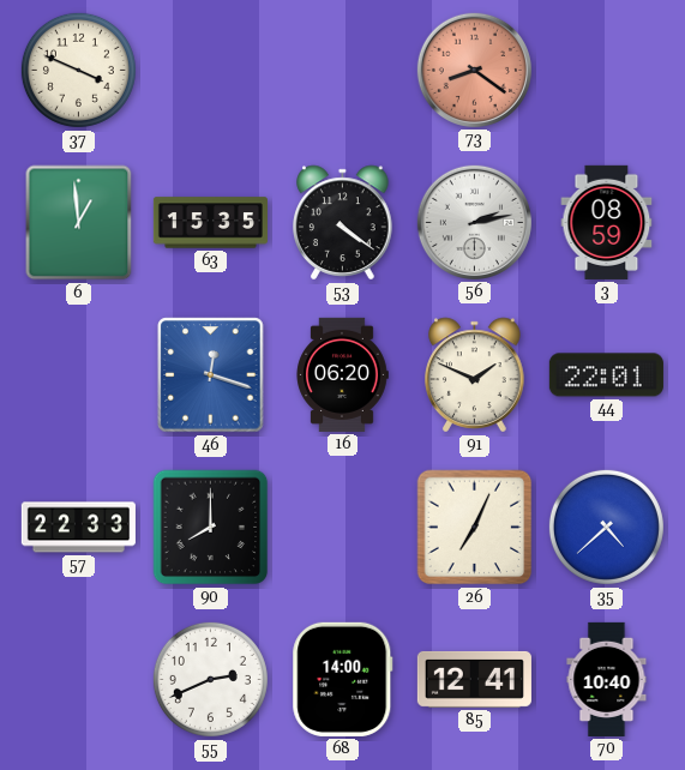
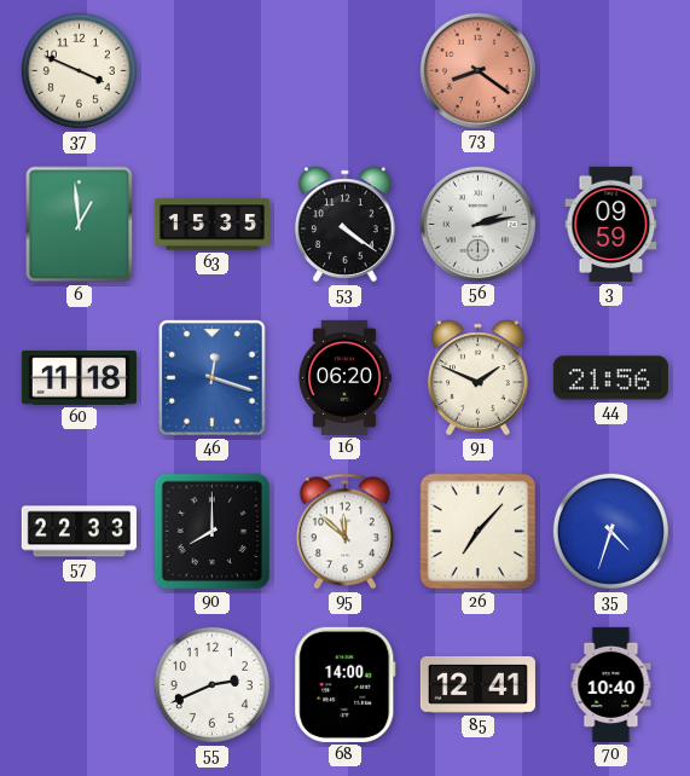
3: 08:59 -> 09:59
60: none -> 11:18
44: 22:01 -> 21:56
95: none -> 11:52
26: 7:04 -> 7:07
35: 4:38 -> 4:33
